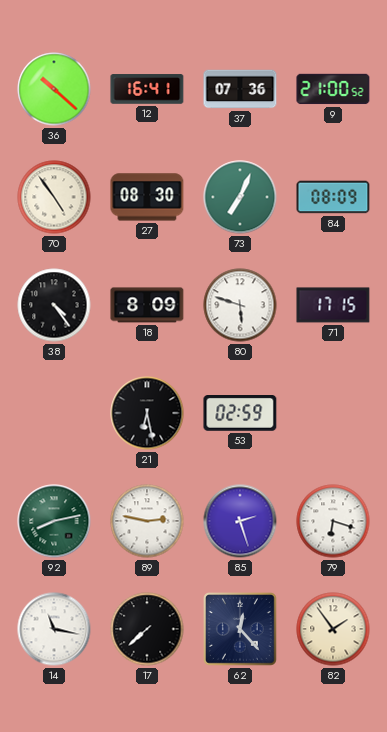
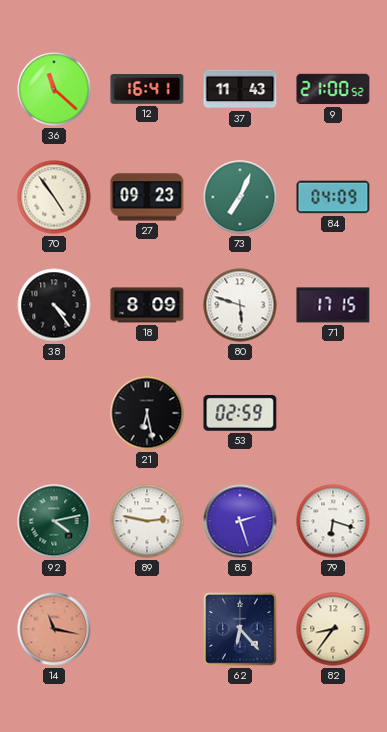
36: 10:22 -> 11:22
37: 07:36 -> 11:43
27: 08:30 -> 09:23
84: 08:09 -> 04:09
92: 8:13 -> 4:13
14 dial: white -> salmon
17: 7:38 -> none
62: 12:23 -> 6:23
82: 1:54 -> 8:36
